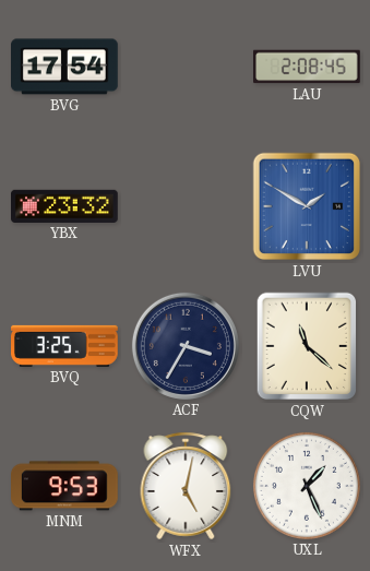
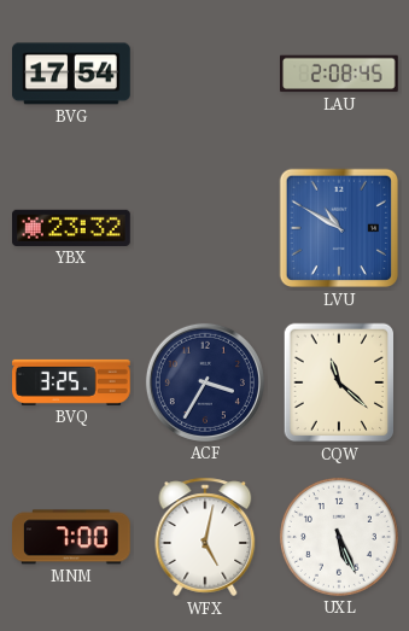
LVU: 1:50 -> 10:50
MNM: 9:53 -> 7:00
UXL: 1:26 -> 5:26
